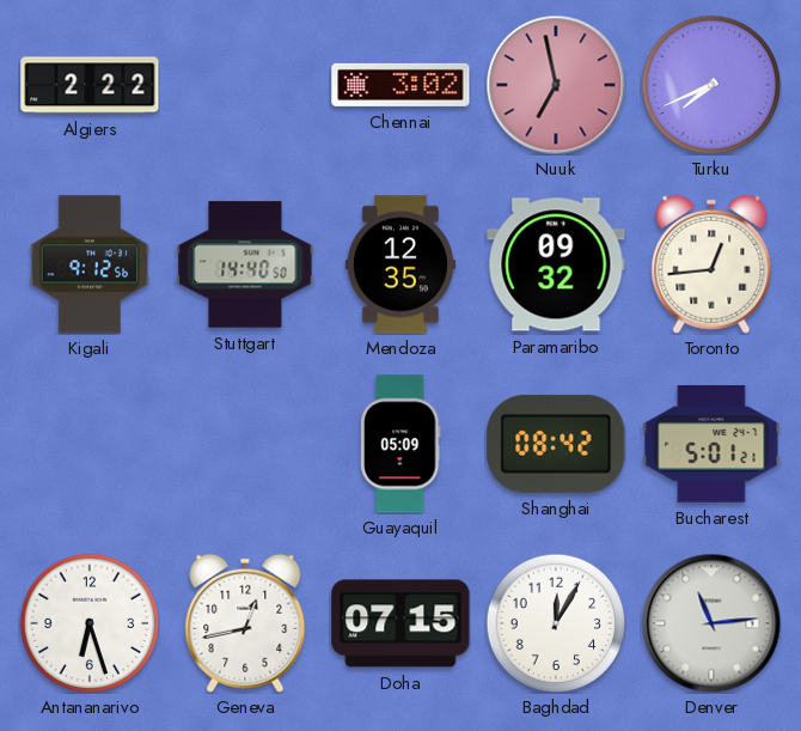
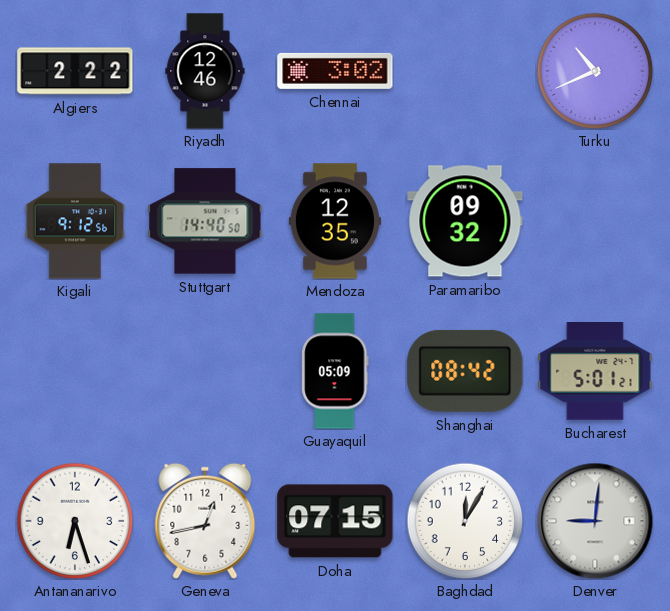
Riyadh: none -> 12:46
Nuuk: 6:58 -> none
Turku: 7:41 -> 10:41
Toronto: 12:44 -> none
Denver: 11:14 -> 9:01
